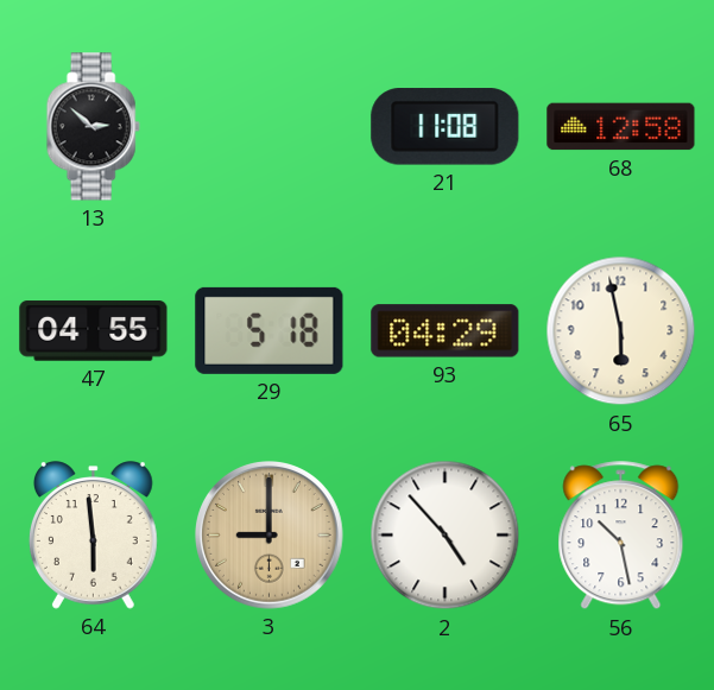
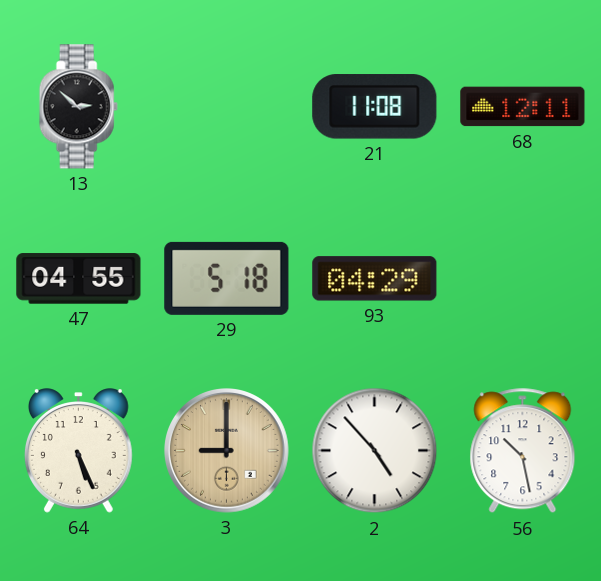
68: 12:58 -> 12:11
65: 5:58 -> none
64: 5:59 -> 5:26
